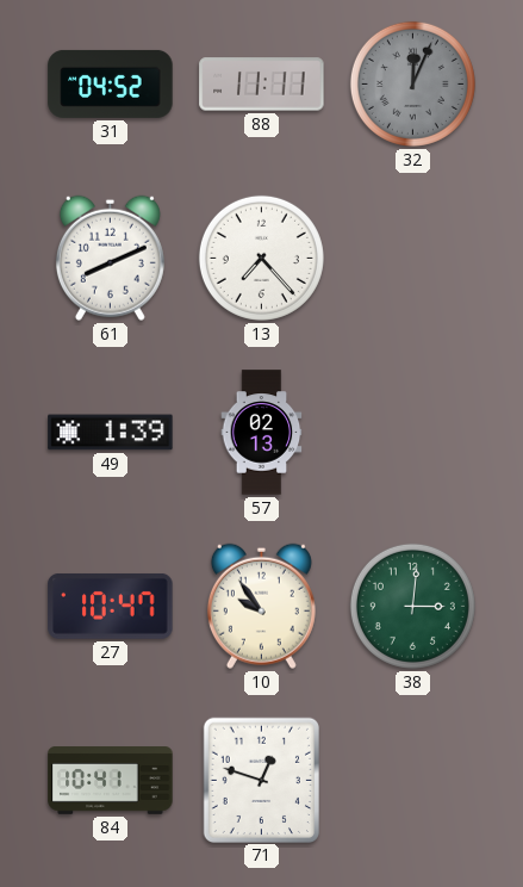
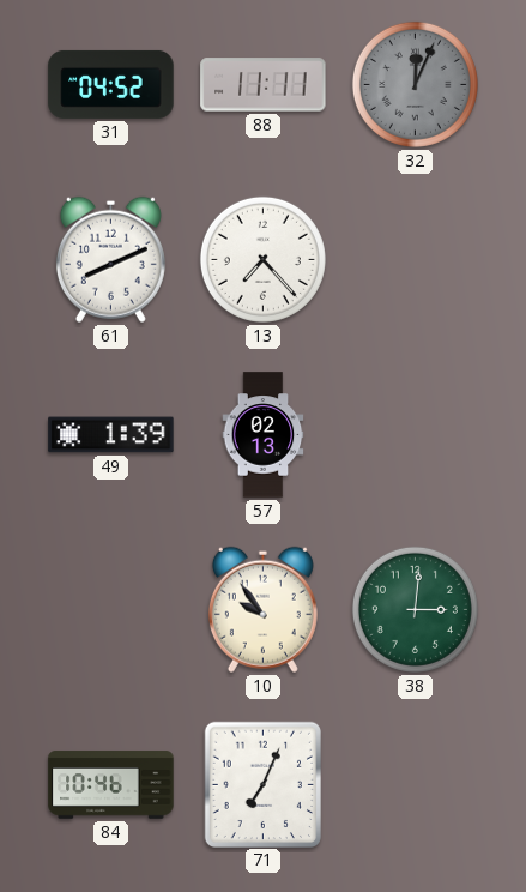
27: 10:47 -> none
84: 10:41 -> 10:46
71: 12:48 -> 7:04
